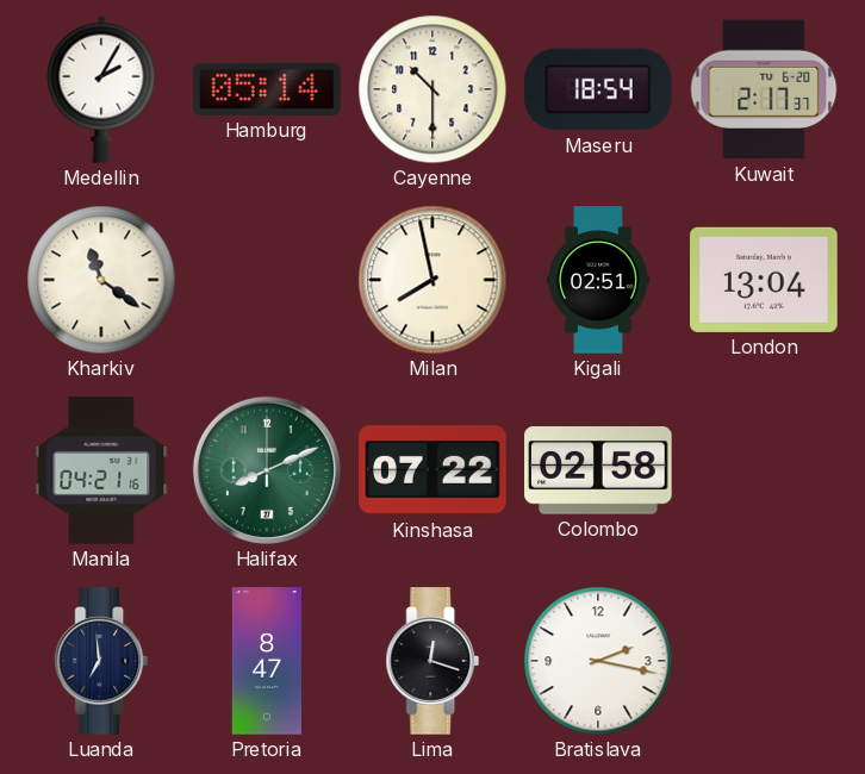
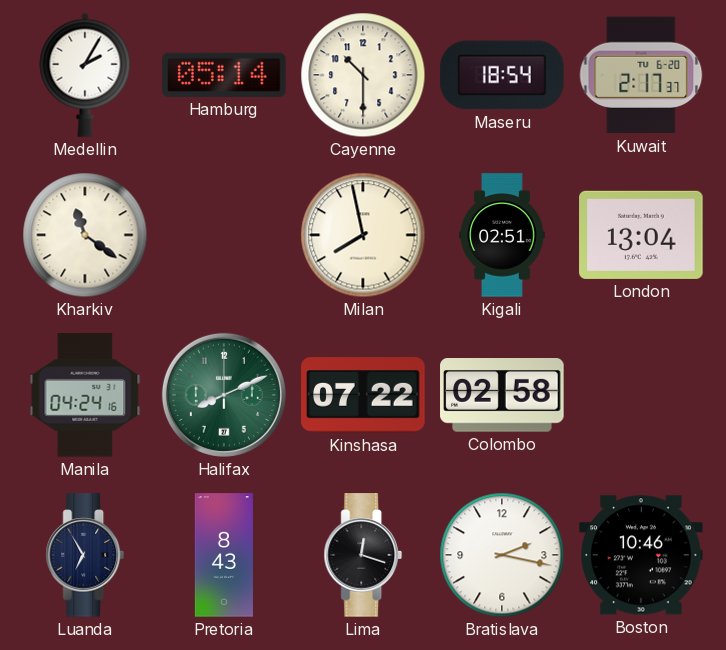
Manila: 04:21 -> 04:24
Luanda: 6:59 -> 6:55
Pretoria: 8:47 -> 8:43
Boston: none -> 10:46
